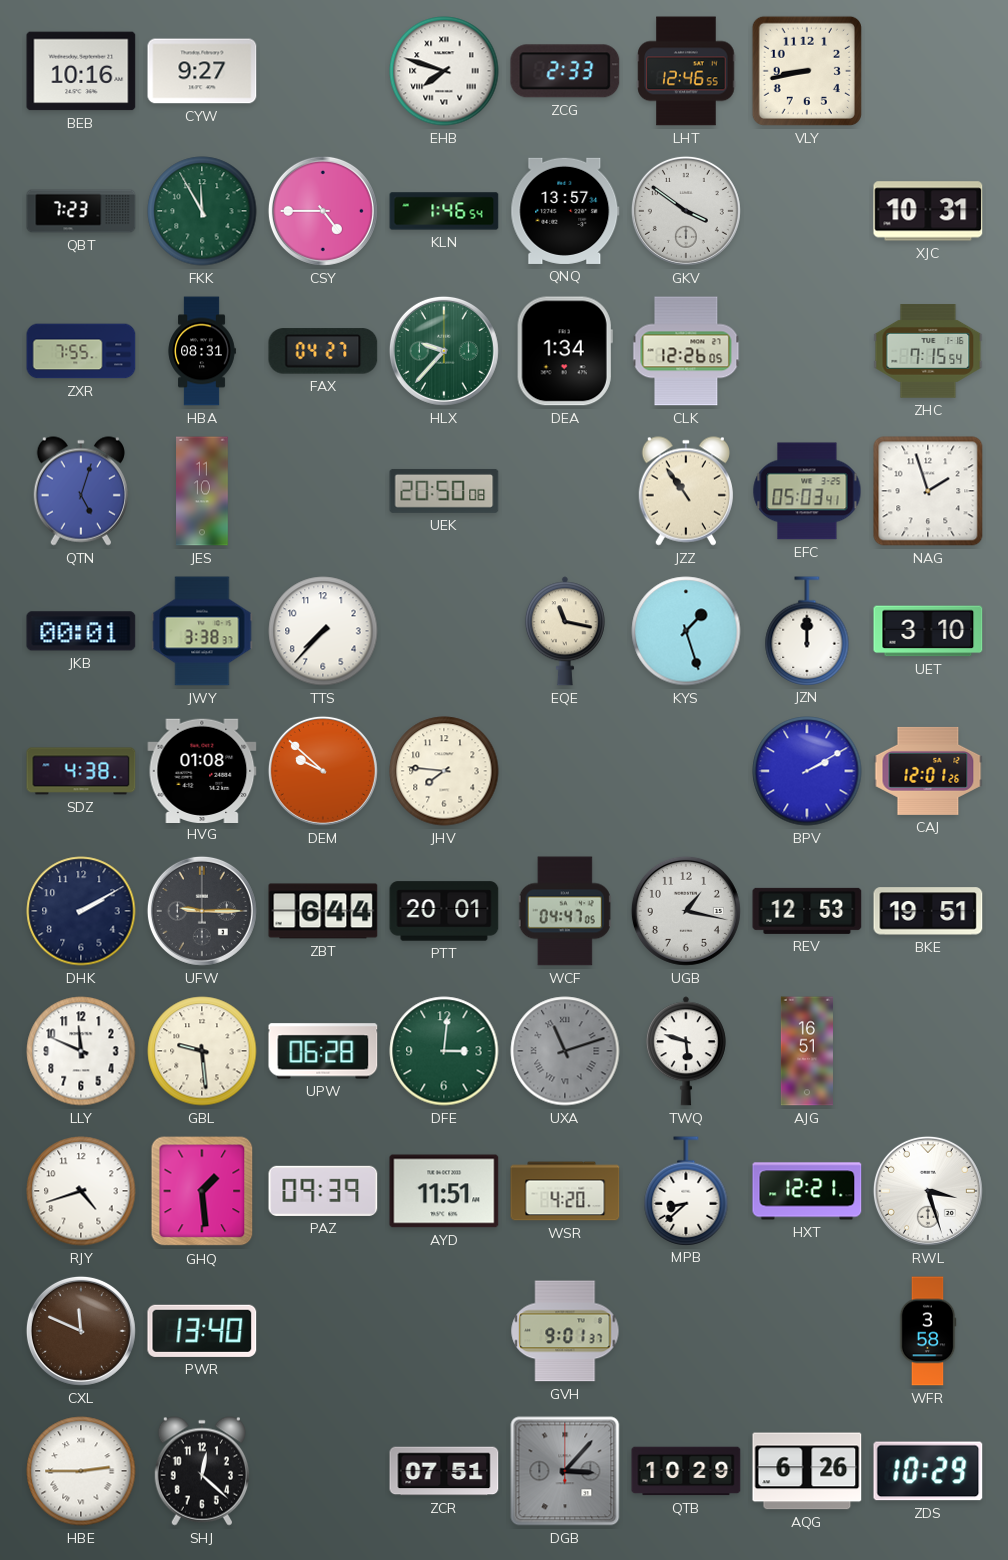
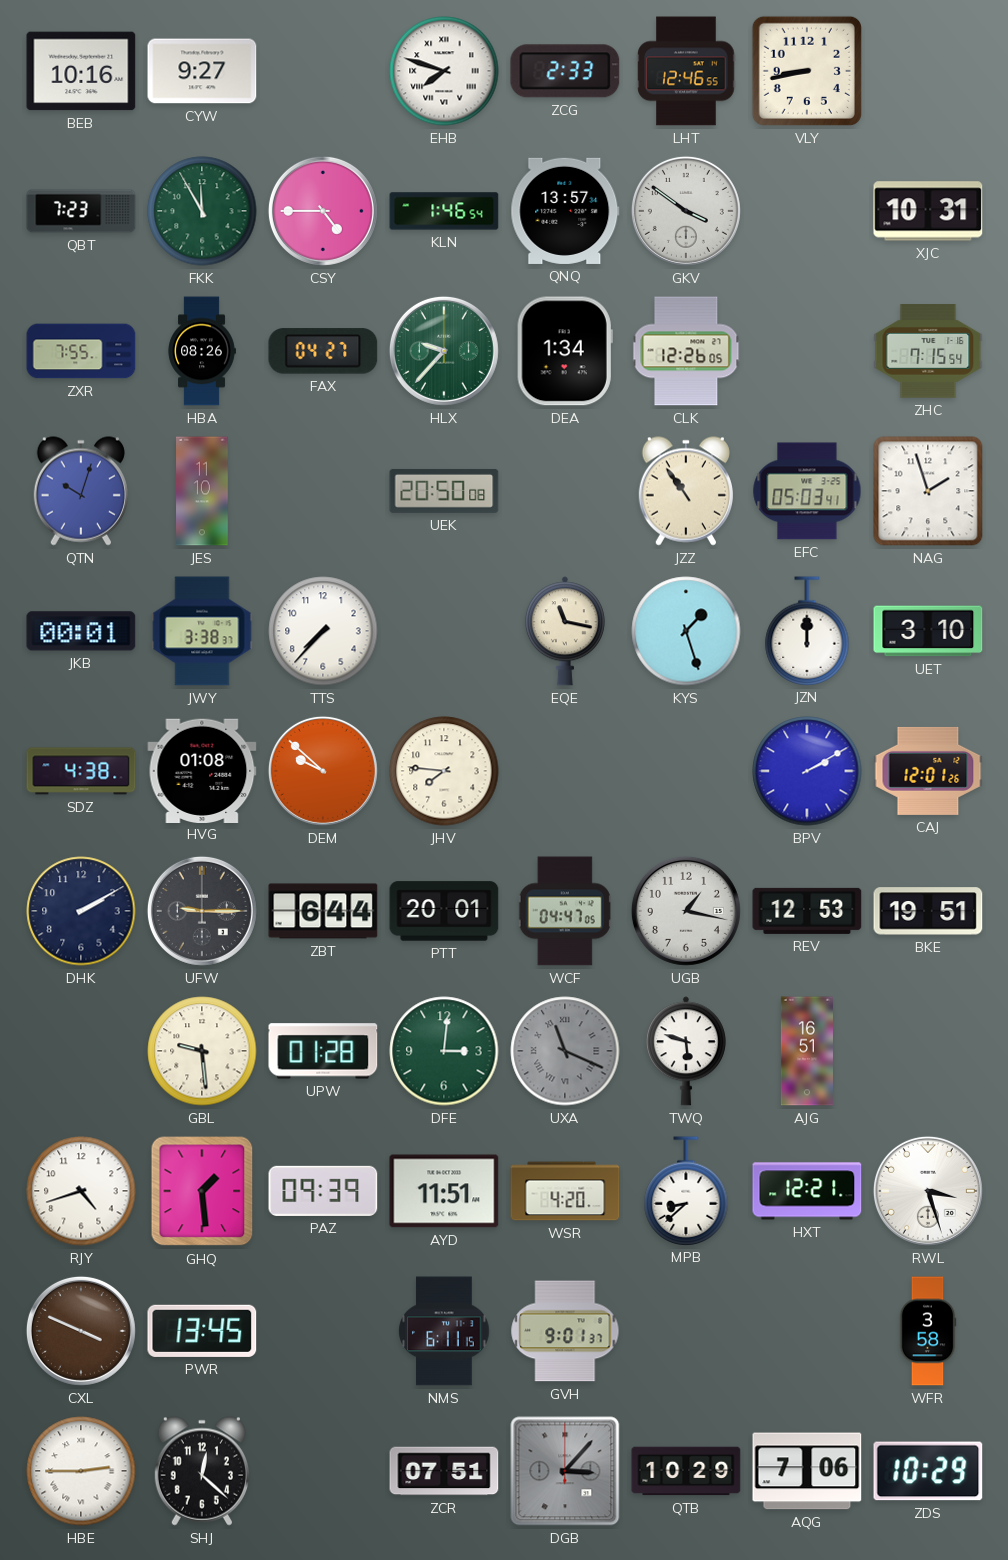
HBA: 08:31 -> 08:26
QTN: 5:03 -> 10:03
LLY: 11:49 -> none
UPW: 06:28 -> 01:28
UXA: 11:12 -> 11:19
CXL: 11:49 -> 3:49
PWR: 13:40 -> 13:45
NMS: none -> 6:11
AQG: 6:26 -> 7:06
